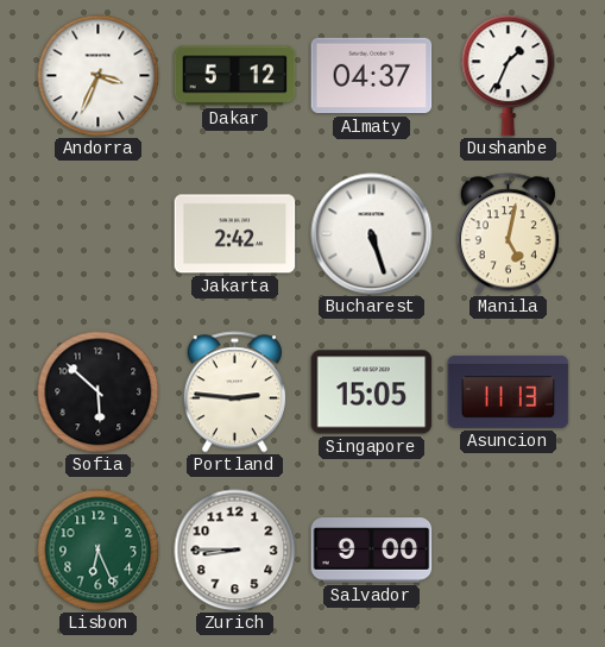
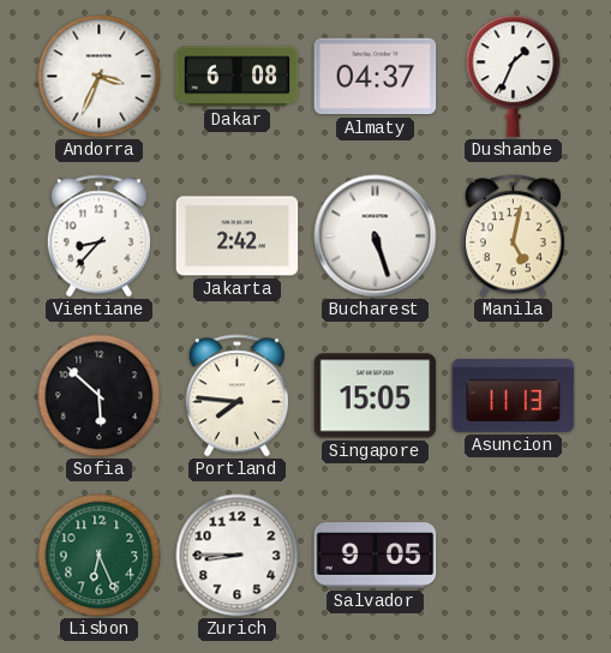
Dakar: 5:12 -> 6:08
Vientiane: none -> 8:37
Portland: 2:46 -> 7:46
Salvador: 9:00 -> 9:05
